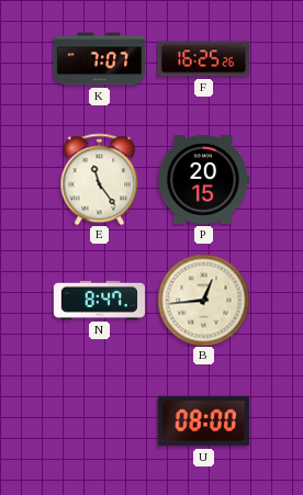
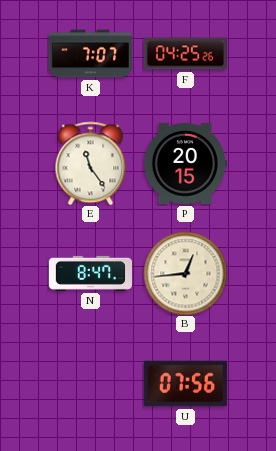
F: 16:25 -> 04:25
U: 08:00 -> 07:56
